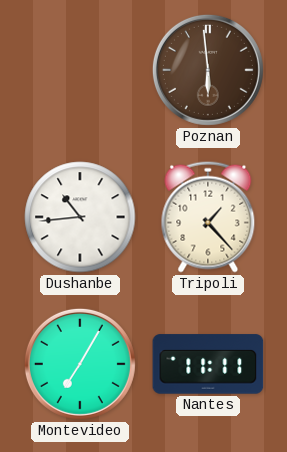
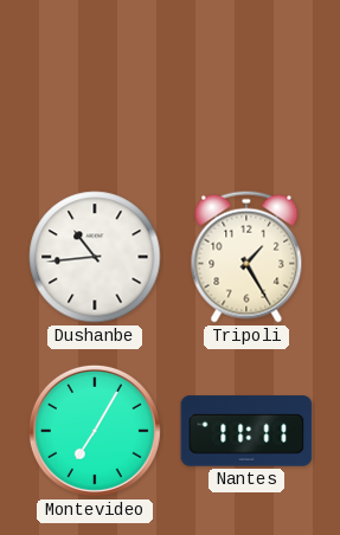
Poznan: 5:59 -> none
Tripoli: 1:23 -> 1:25
